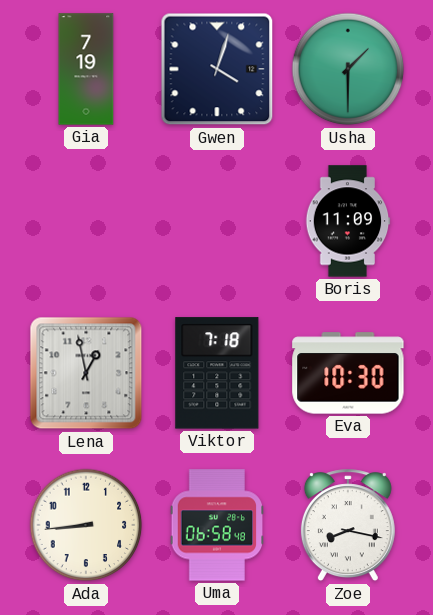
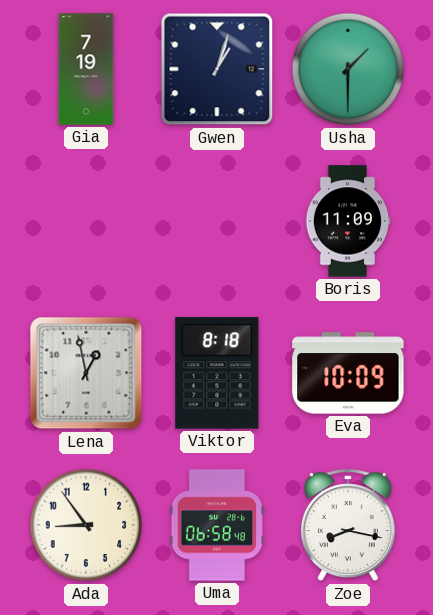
Gwen: 4:03 -> 1:03
Viktor: 7:18 -> 8:18
Eva: 10:30 -> 10:09
Ada: 8:44 -> 8:54
